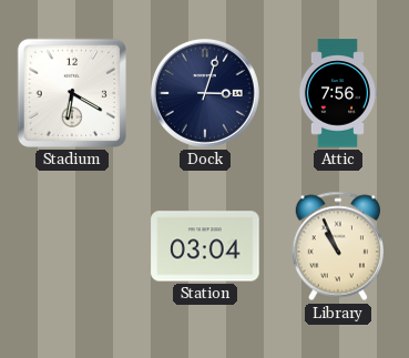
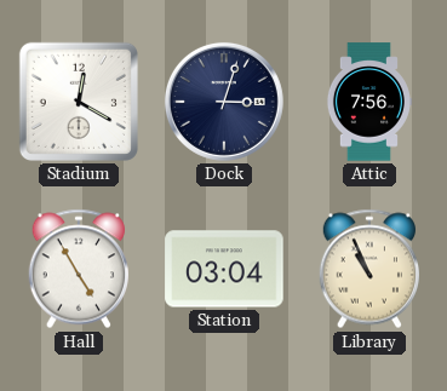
Stadium: 6:20 -> 12:20
Hall: none -> 4:55
